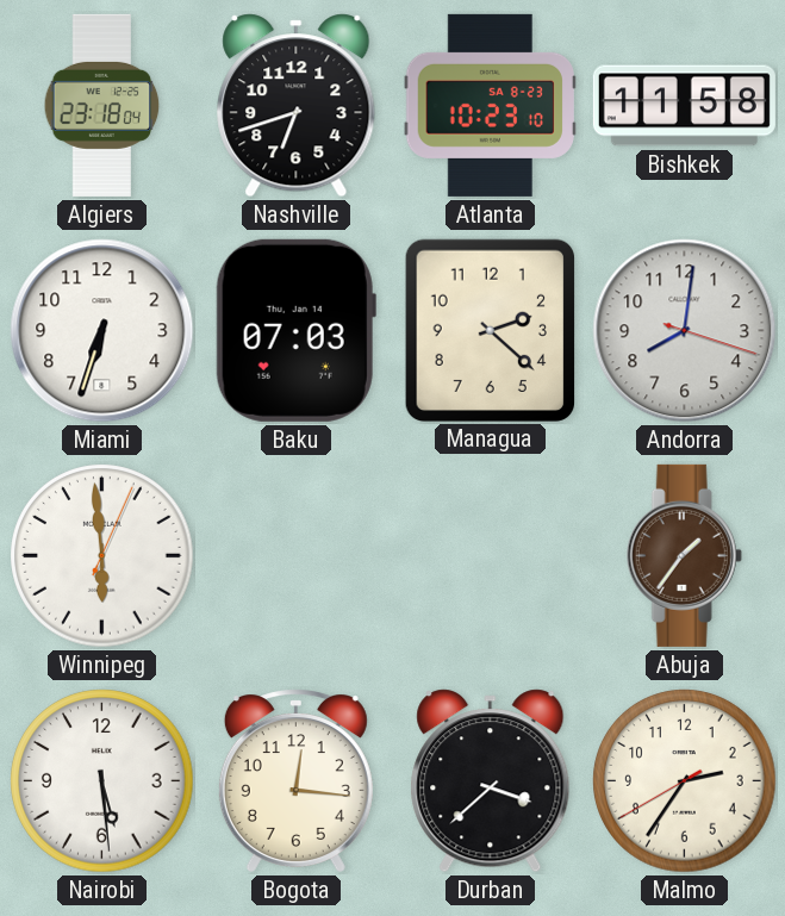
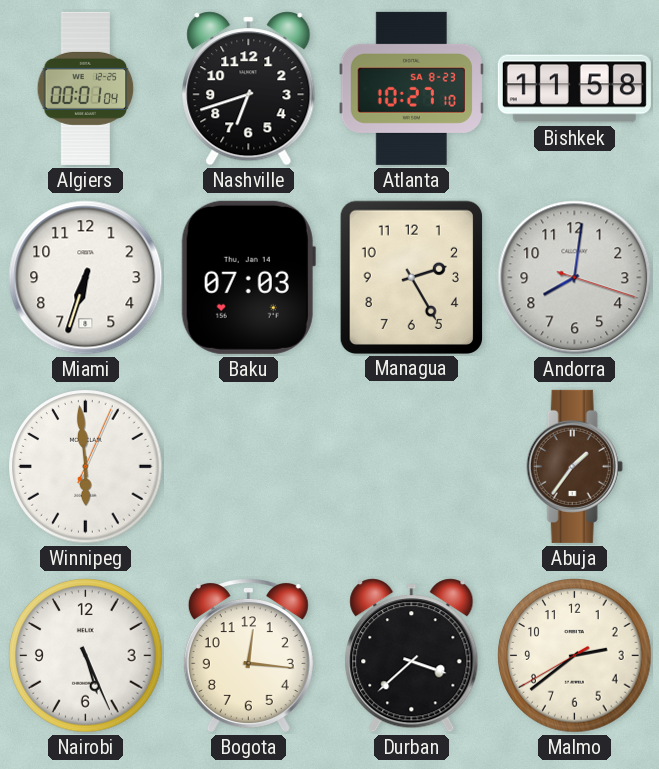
Algiers: 23:18 -> 00:01
Atlanta: 10:23 -> 10:27
Managua: 2:22 -> 2:25
Nairobi: 5:29 -> 5:26
Malmo: 2:35 -> 2:38
